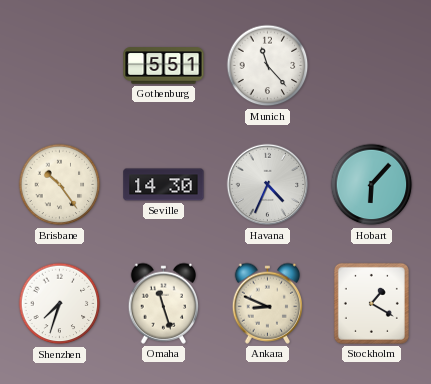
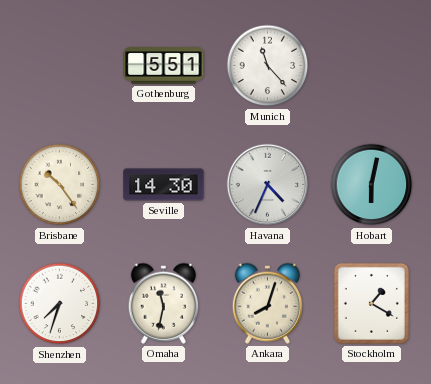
Hobart: 6:07 -> 6:02
Omaha: 11:27 -> 11:32
Ankara: 8:49 -> 8:03
